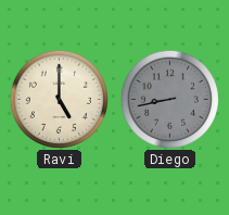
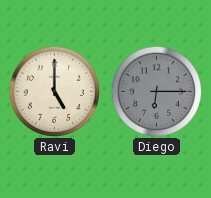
Diego: 8:43 -> 6:15
